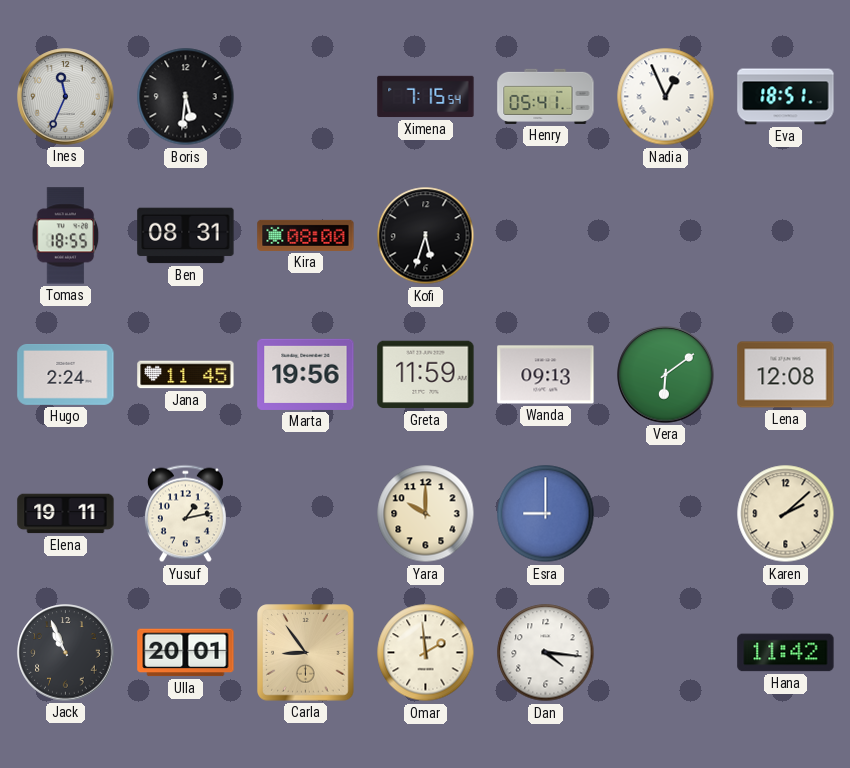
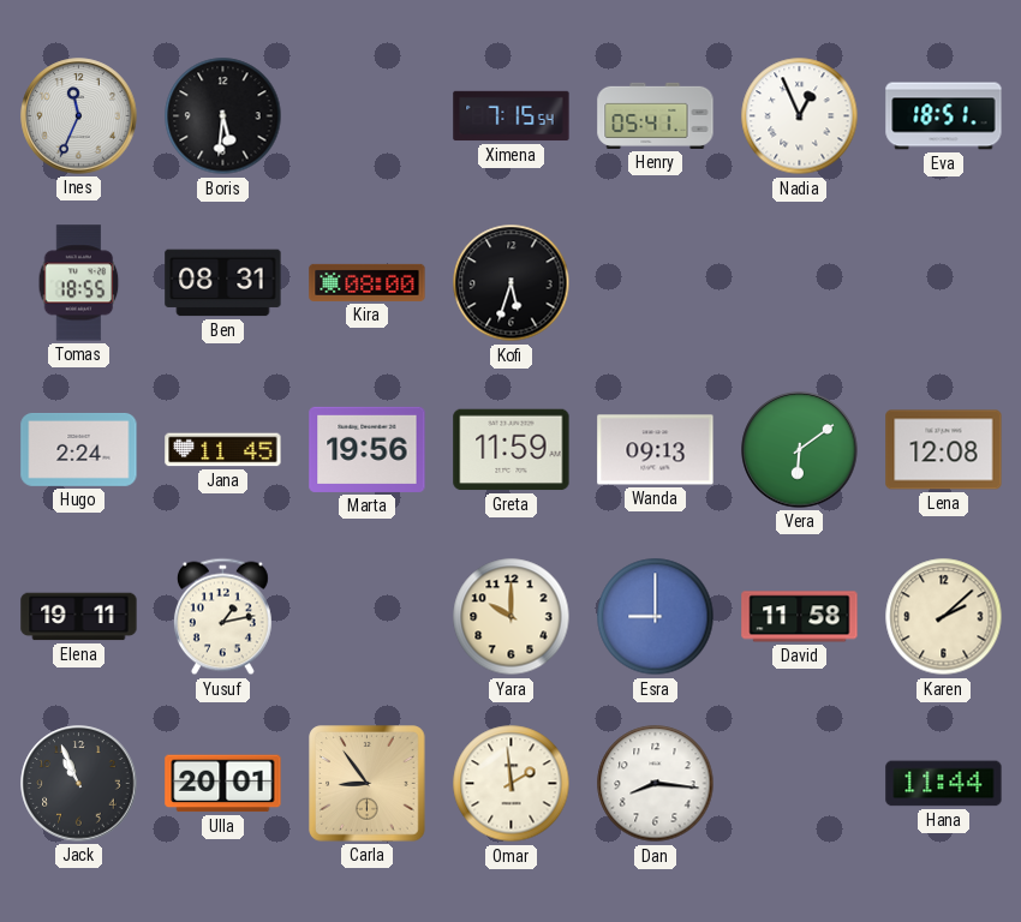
David: none -> 11:58
Dan: 4:16 -> 8:16
Hana: 11:42 -> 11:44
